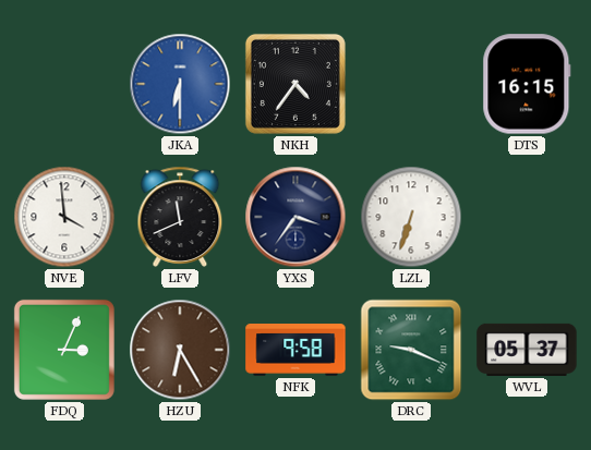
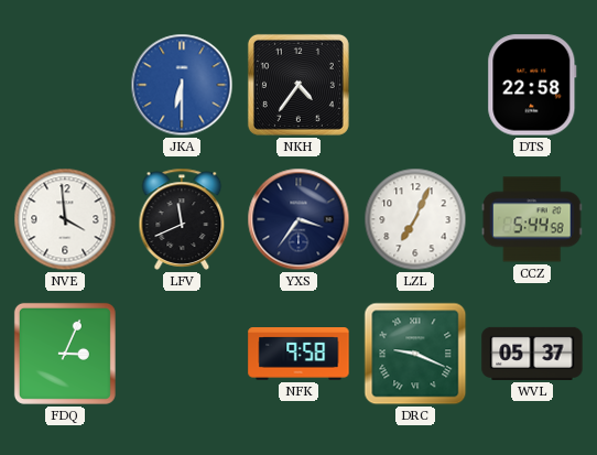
DTS: 16:15 -> 22:58
LZL: 6:33 -> 7:04
CCZ: none -> 5:44
HZU: 6:25 -> none
